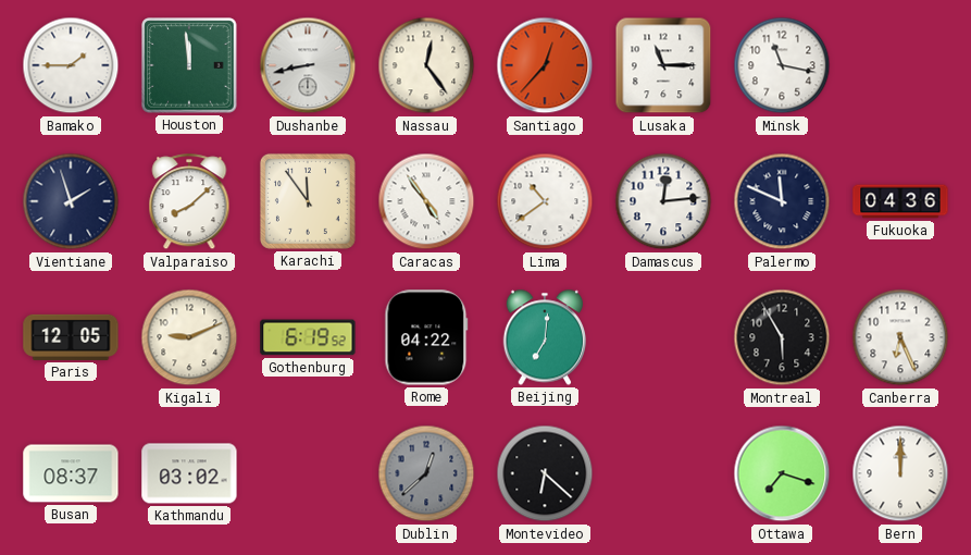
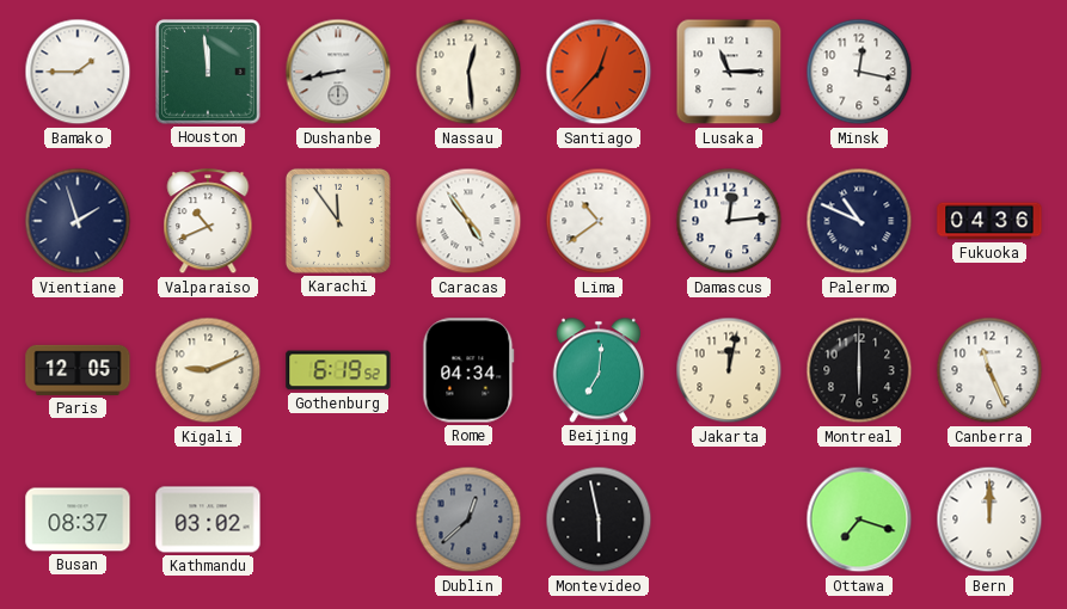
Nassau: 12:24 -> 12:29
Minsk: 11:17 -> 12:17
Valparaiso: 8:08 -> 10:41
Palermo: 11:49 -> 10:49
Rome: 04:22 -> 04:34
Jakarta: none -> 12:02
Montreal: 5:55 -> 6:00
Canberra: 6:26 -> 11:26
Montevideo: 6:22 -> 5:58
